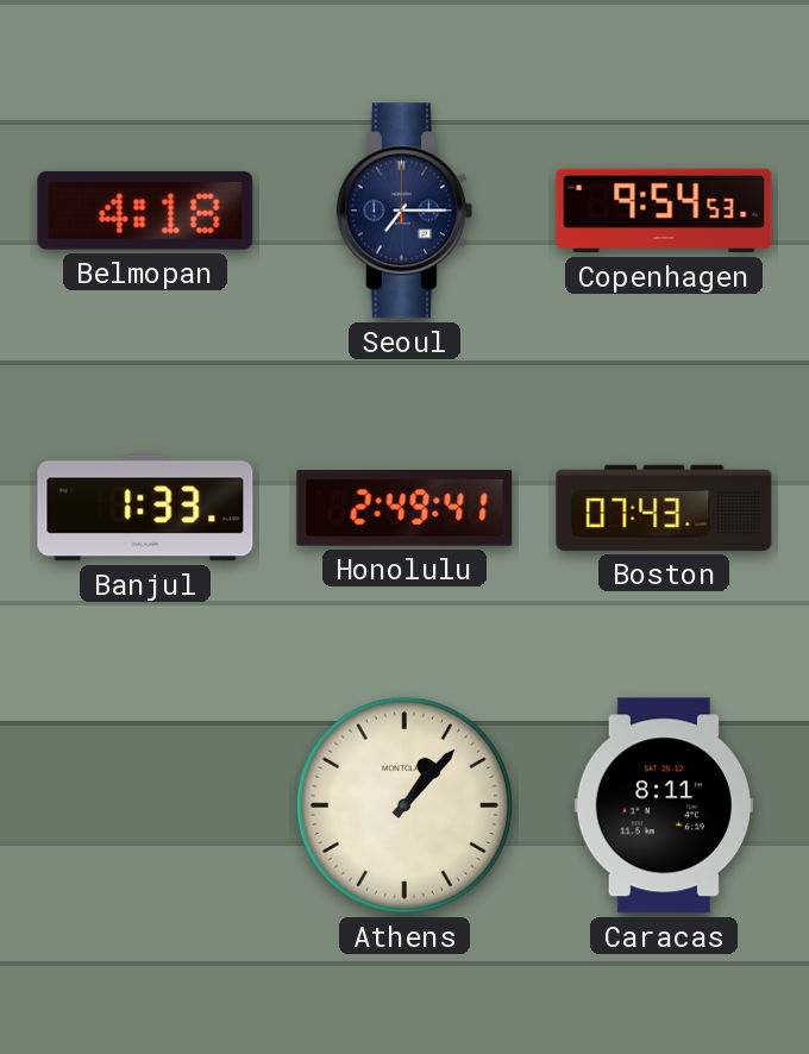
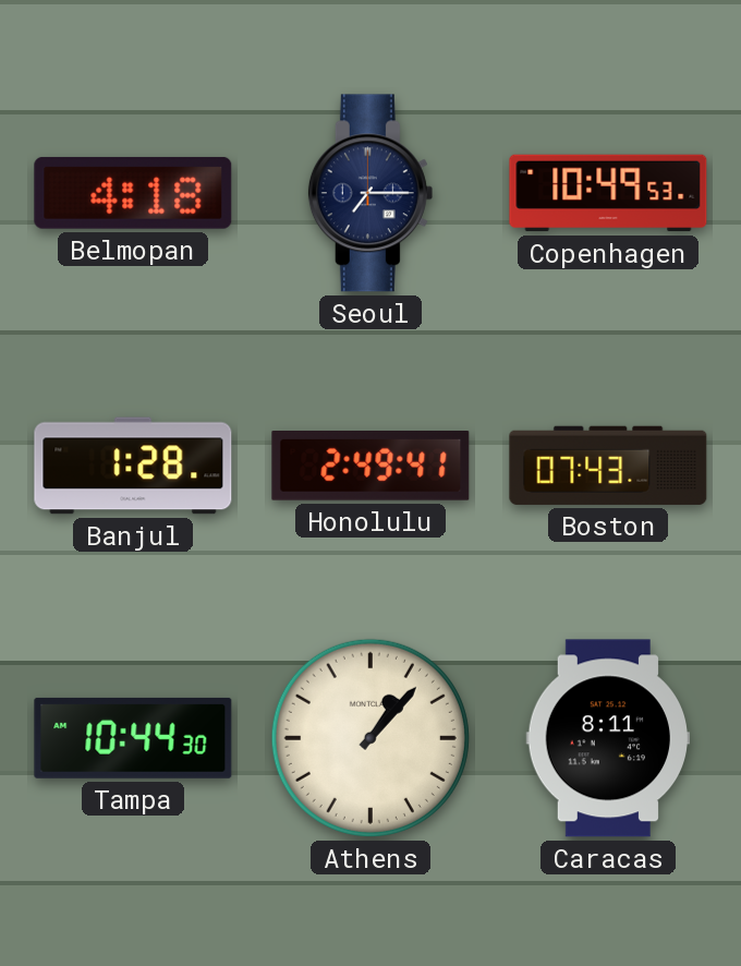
Copenhagen: 9:54 -> 10:49
Banjul: 1:33 -> 1:28
Tampa: none -> 10:44
